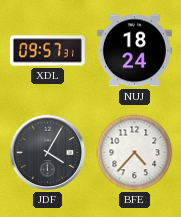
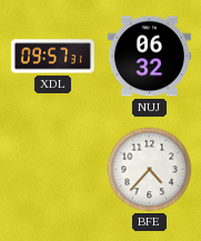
NUJ: 18:24 -> 06:32
JDF: 4:05 -> none
